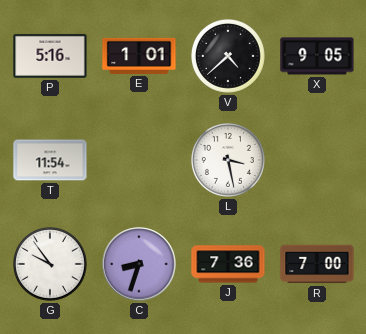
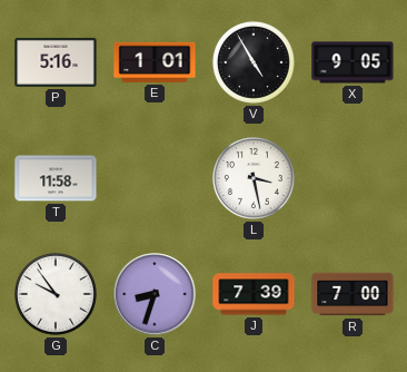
V: 4:38 -> 4:55
T: 11:54 -> 11:58
J: 7:36 -> 7:39
